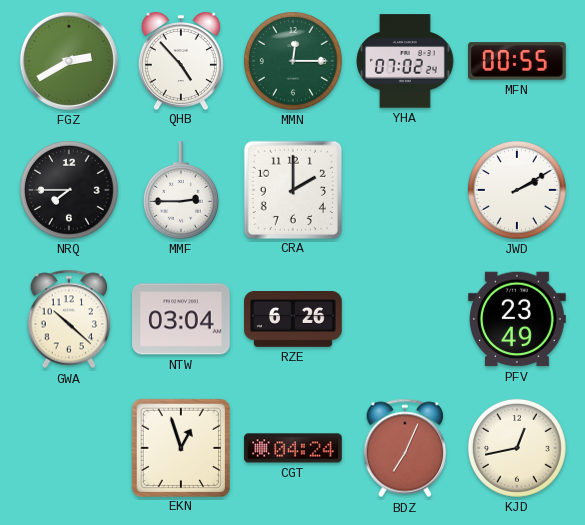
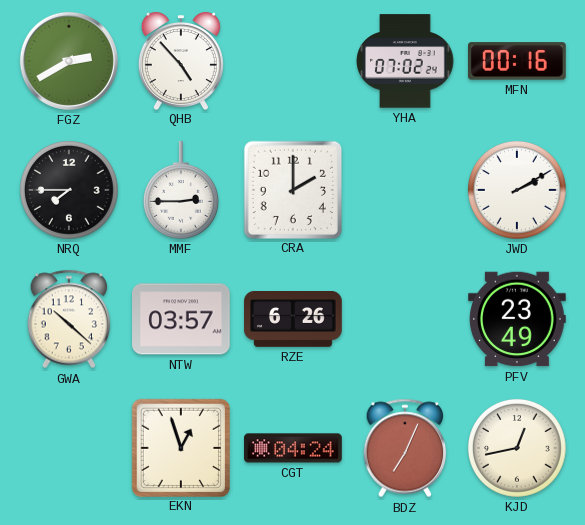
MMN: 12:15 -> none
MFN: 00:55 -> 00:16
NTW: 03:04 -> 03:57
